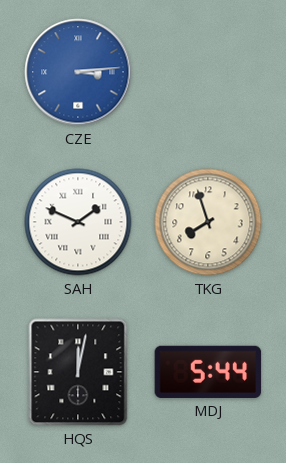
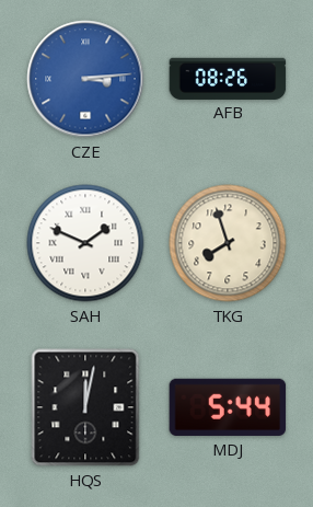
AFB: none -> 08:26
